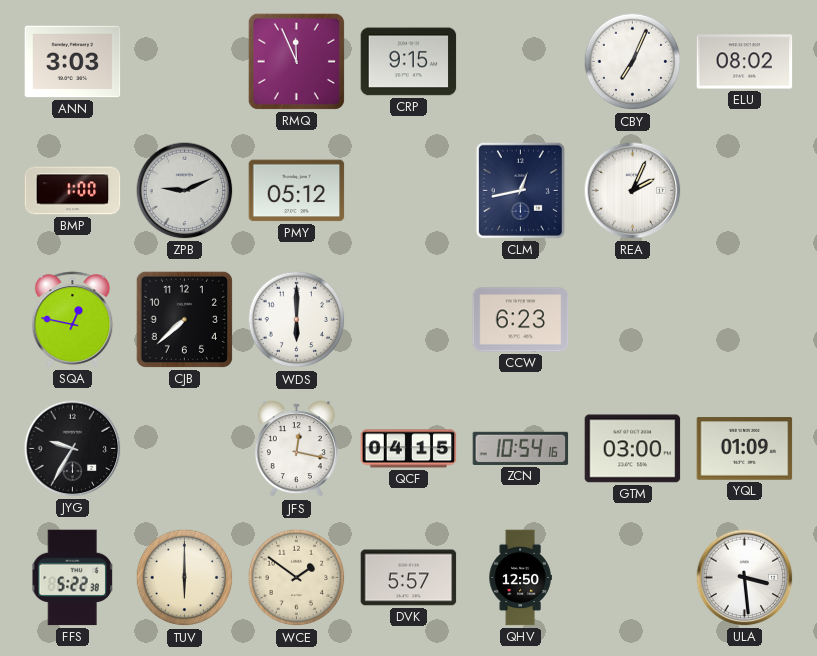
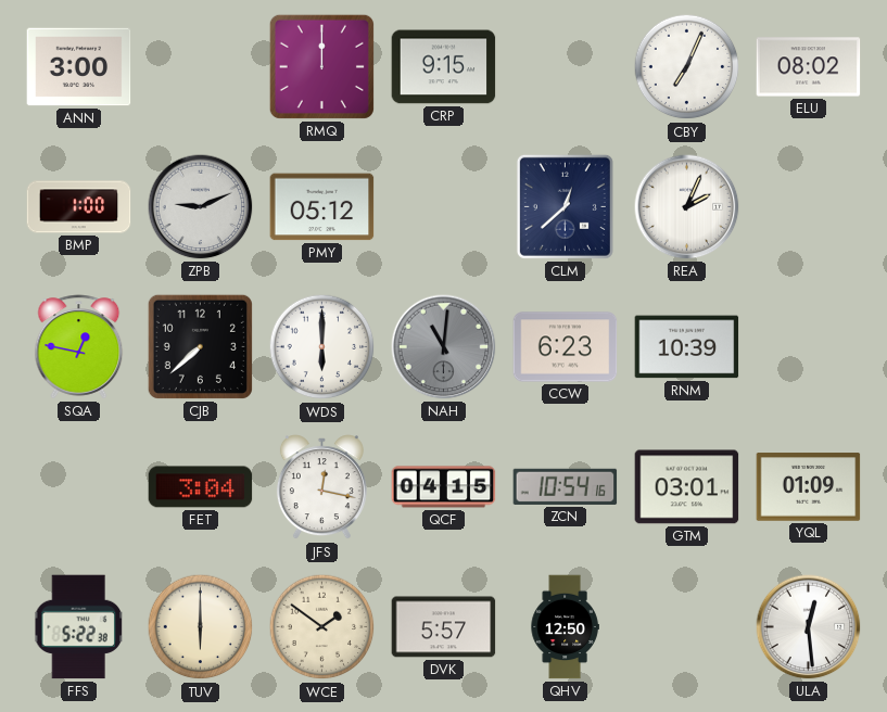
ANN: 3:03 -> 3:00
RMQ: 11:56 -> 12:00
CLM: 12:43 -> 12:38
NAH: none -> 11:01
RNM: none -> 10:39
JYG: 9:35 -> none
FET: none -> 3:04
GTM: 03:00 -> 03:01
ULA: 3:29 -> 12:29
